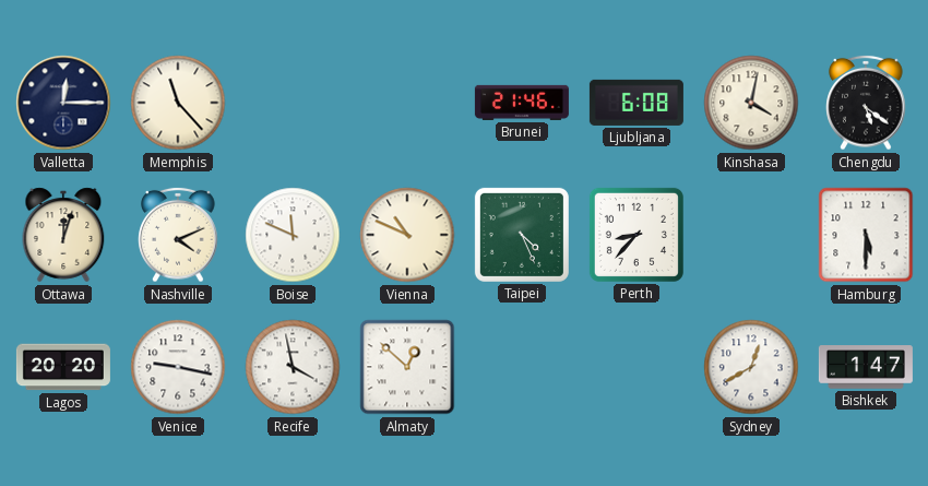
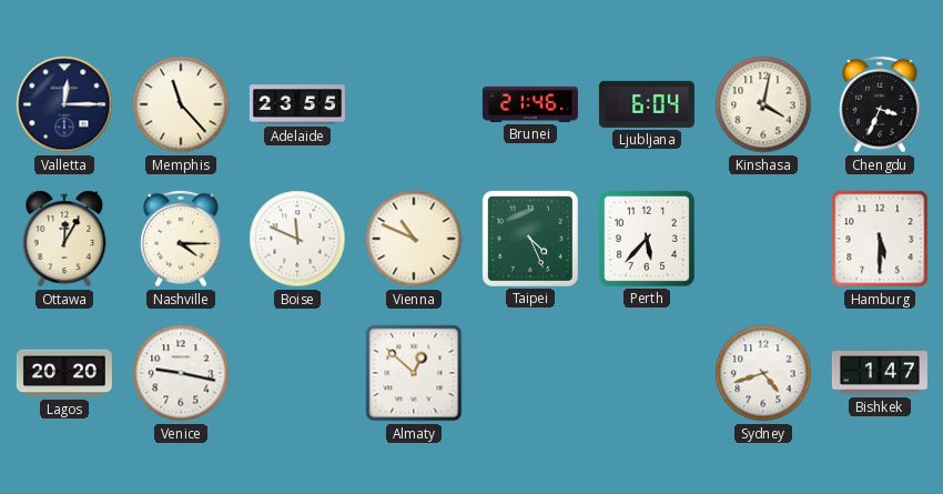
Adelaide: none -> 23:55
Ljubljana: 6:08 -> 6:04
Chengdu: 5:21 -> 3:34
Ottawa: 12:03 -> 12:05
Nashville: 4:11 -> 4:15
Perth: 8:37 -> 5:37
Recife: 3:58 -> none
Sydney: 12:40 -> 4:42
